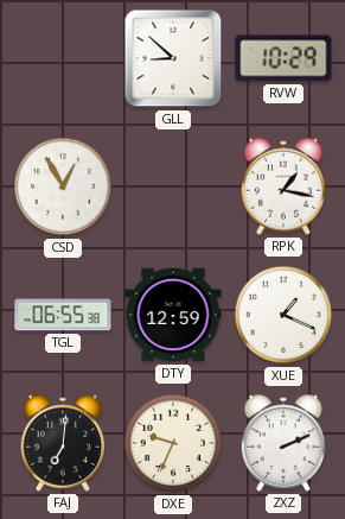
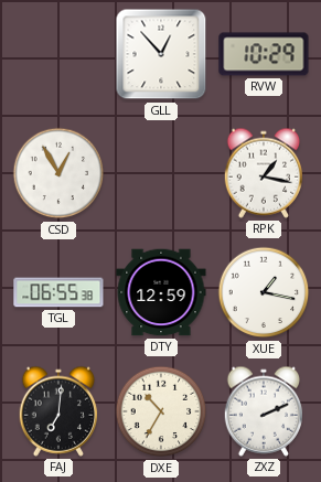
GLL: 8:52 -> 12:53
XUE: 1:19 -> 1:17
DXE: 9:34 -> 10:35
